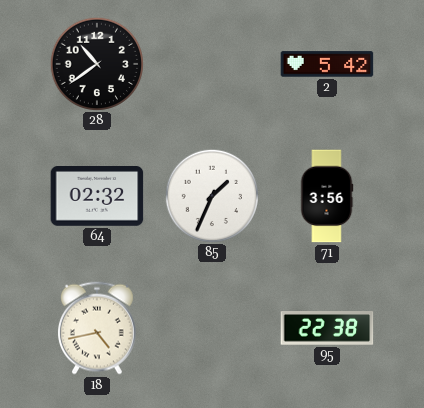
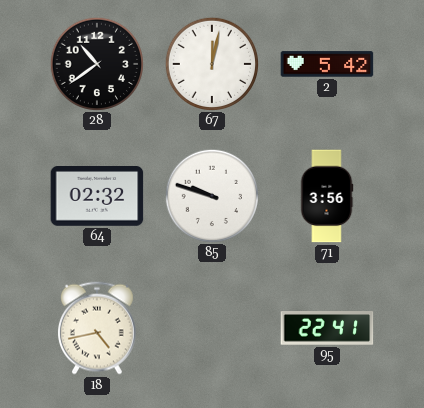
67: none -> 12:02
85: 1:34 -> 9:48
95: 22:38 -> 22:41
